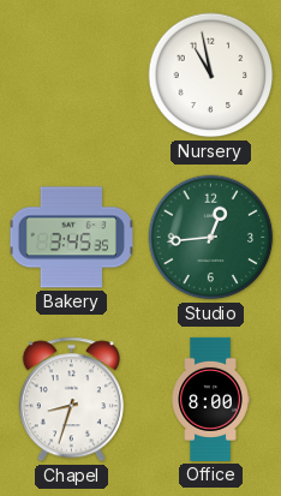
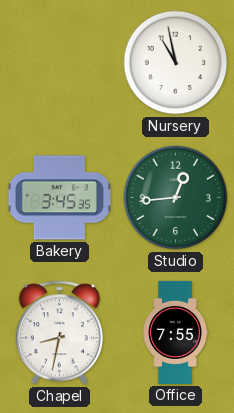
Chapel: 8:33 -> 8:32
Office: 8:00 -> 7:55
